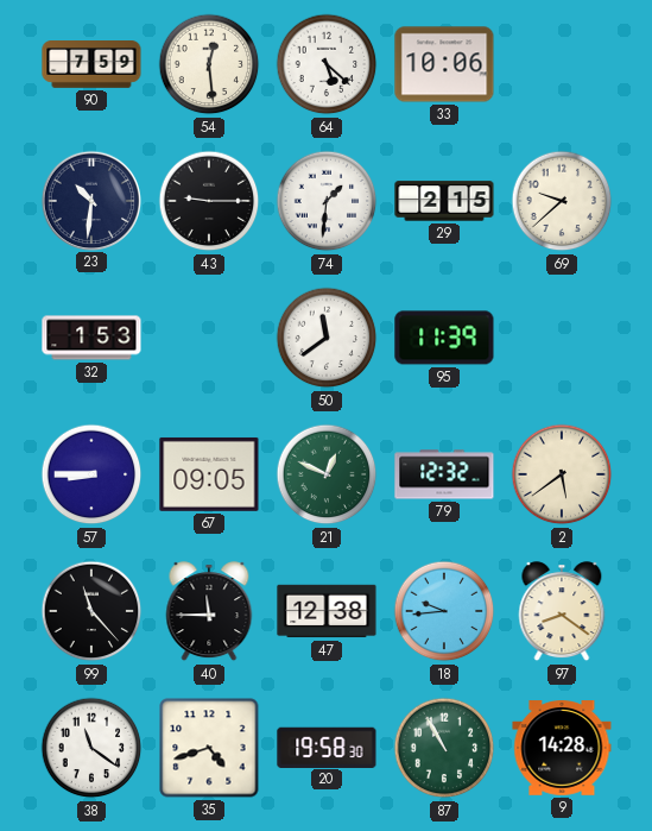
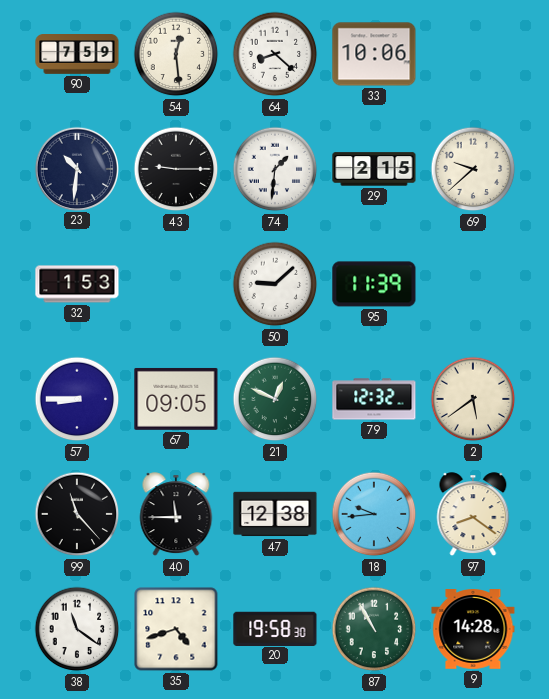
64: 5:22 -> 8:22
50: 11:39 -> 9:08
